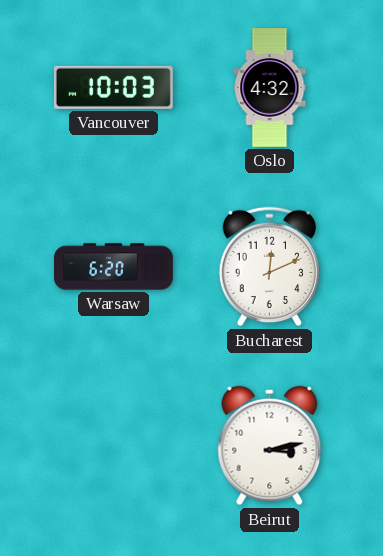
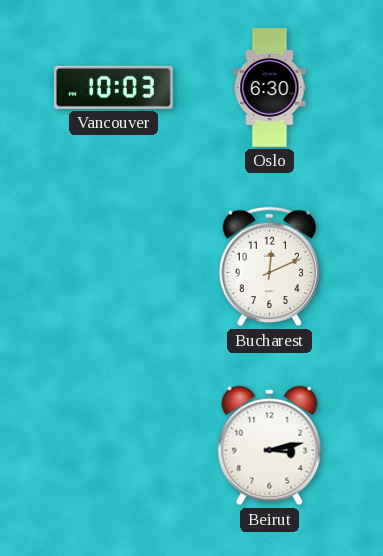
Oslo: 4:32 -> 6:30
Warsaw: 6:20 -> none
